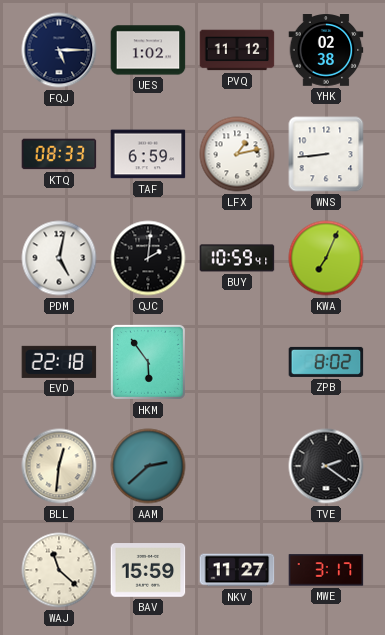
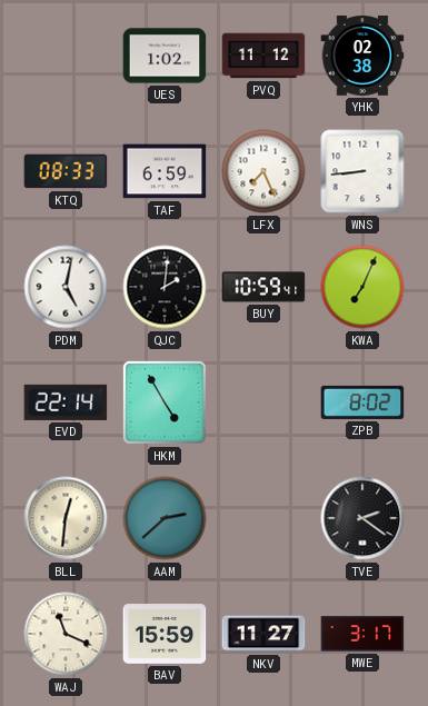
FQJ: 5:15 -> none
LFX: 1:13 -> 7:26
EVD: 22:18 -> 22:14
HKM: 5:54 -> 4:55
WAJ: 11:22 -> 11:19
